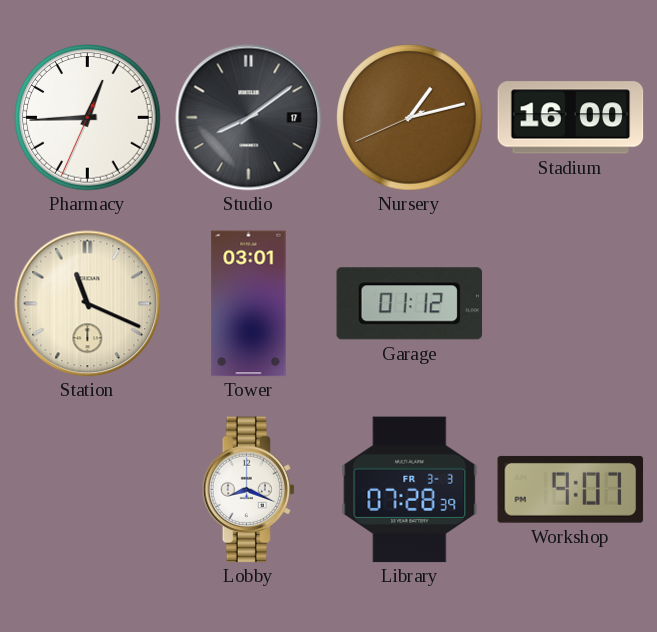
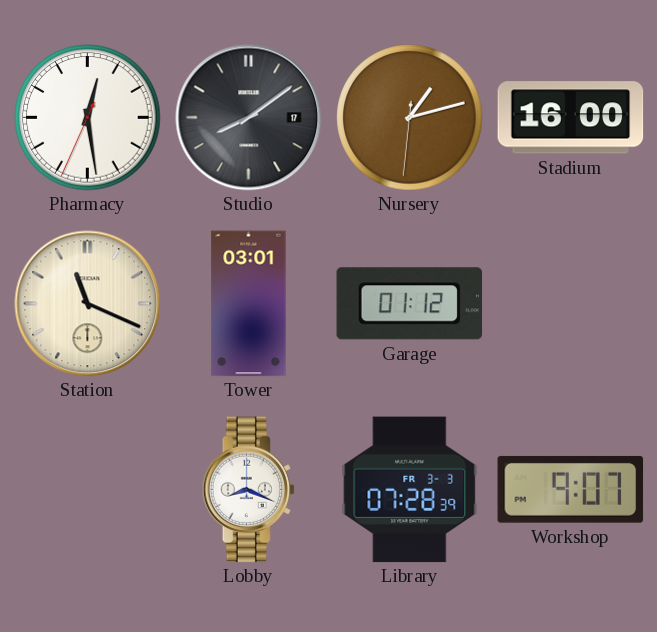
Pharmacy: 12:44 -> 12:28
Nursery: 1:12:41 -> 1:12:31
